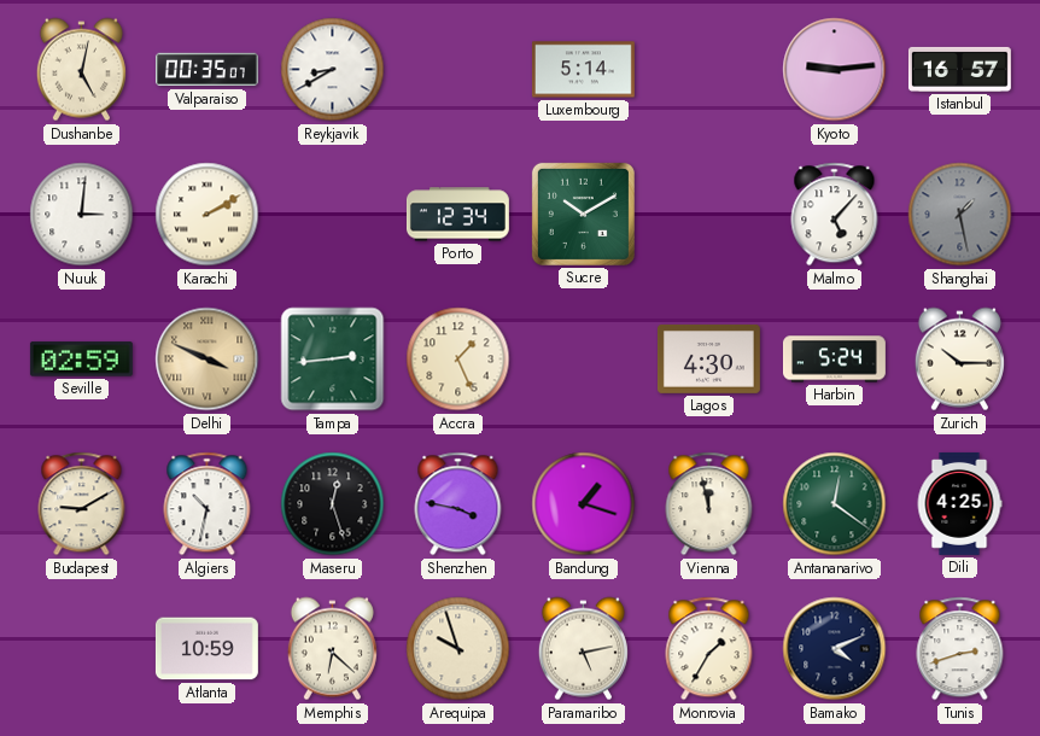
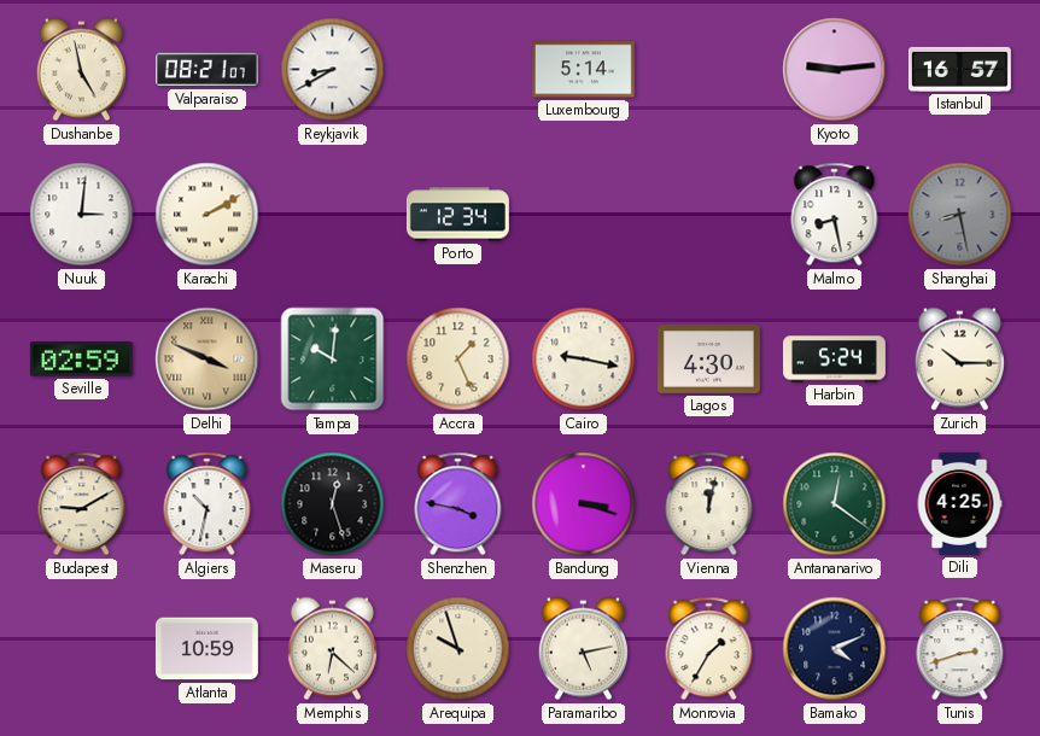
Dushanbe: 5:02 -> 4:58
Valparaiso: 00:35 -> 08:21
Sucre: 10:10 -> none
Malmo: 5:07 -> 8:28
Shanghai: 1:28 -> 8:28
Tampa: 2:44 -> 10:01
Cairo: none -> 9:17
Bandung: 1:18 -> 3:18
Vienna: 11:58 -> 12:02
